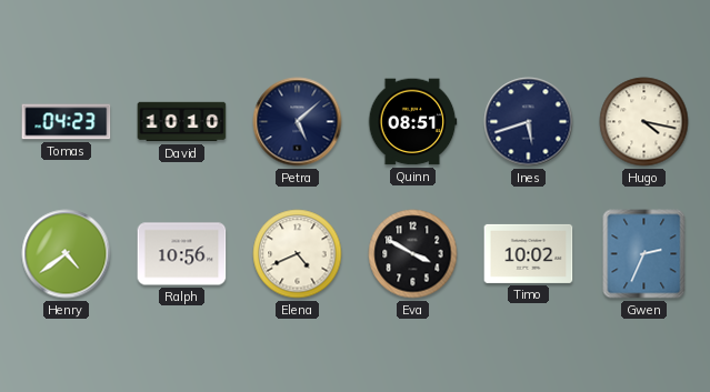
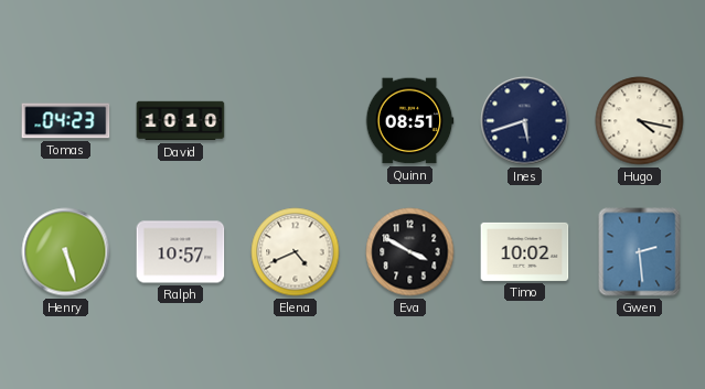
Petra: 5:08 -> none
Henry: 4:39 -> 5:27
Ralph: 10:56 -> 10:57
Gwen: 2:34 -> 2:29
